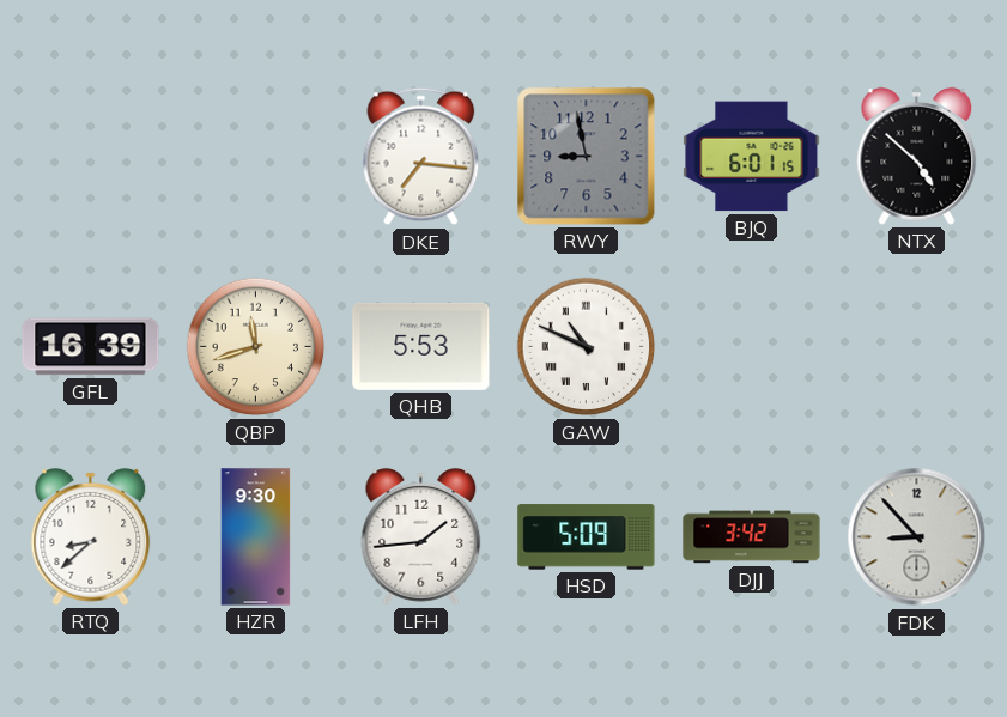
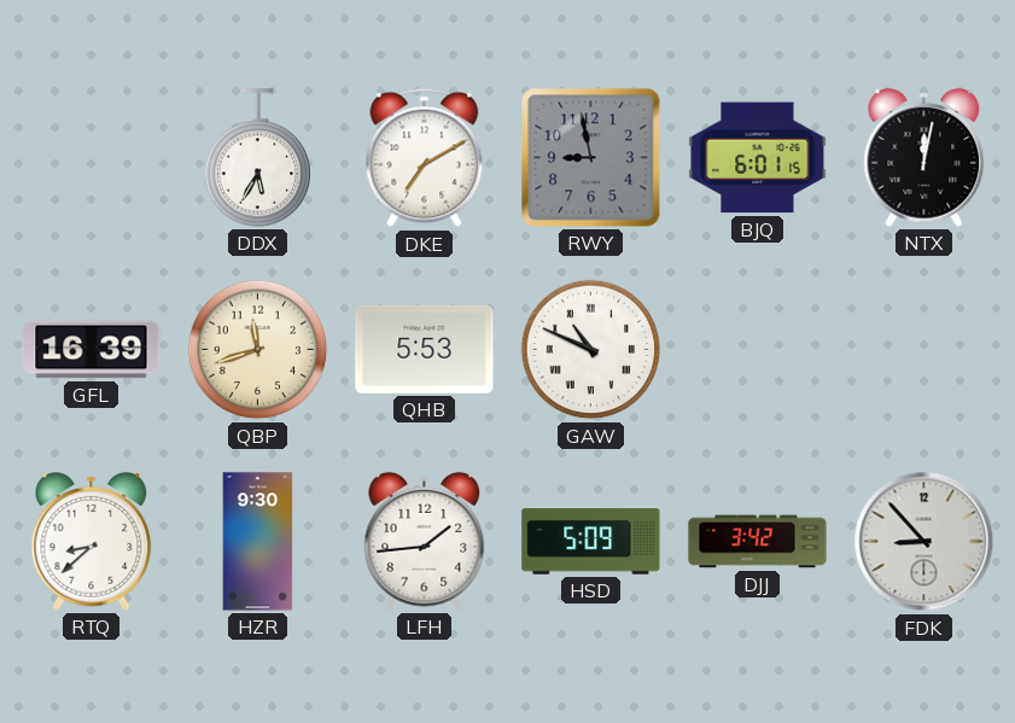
DDX: none -> 5:35
DKE: 7:16 -> 7:10
NTX: 4:52 -> 12:02
